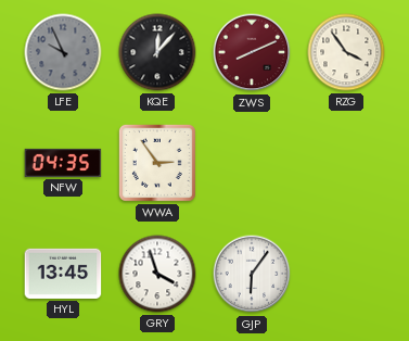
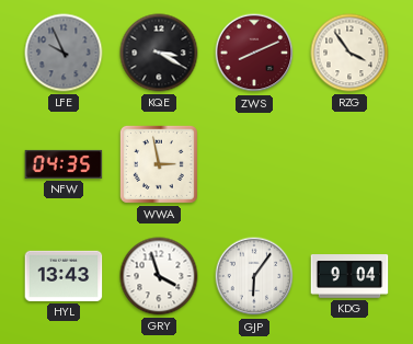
KQE: 12:07 -> 3:20
WWA: 2:54 -> 2:58
HYL: 13:45 -> 13:43
KDG: none -> 9:04
